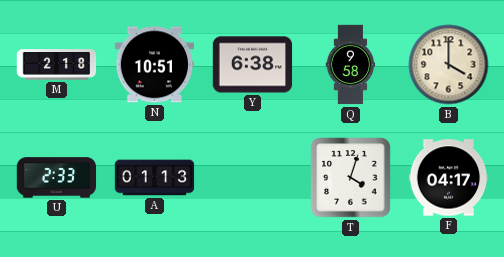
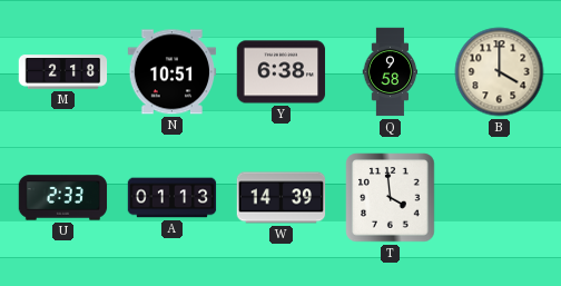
W: none -> 14:39
T: 4:03 -> 3:59
F: 04:17 -> none
